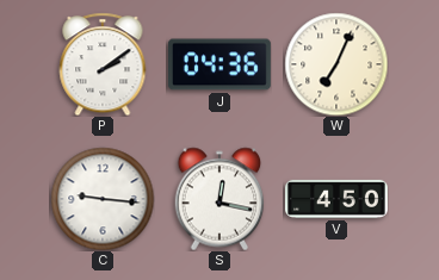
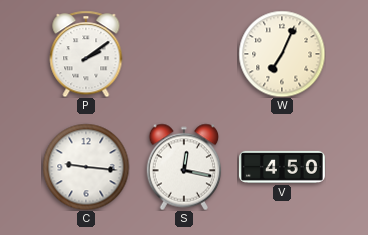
J: 04:36 -> none
